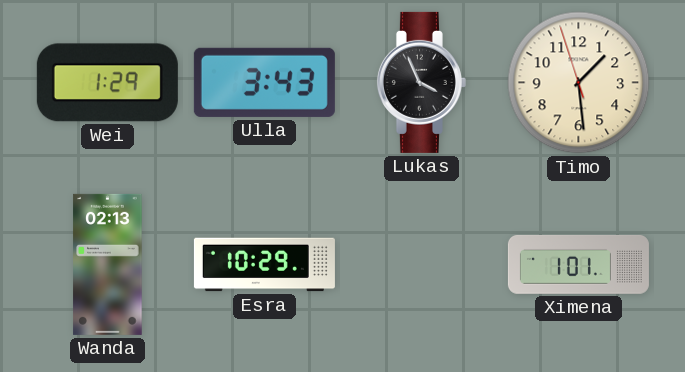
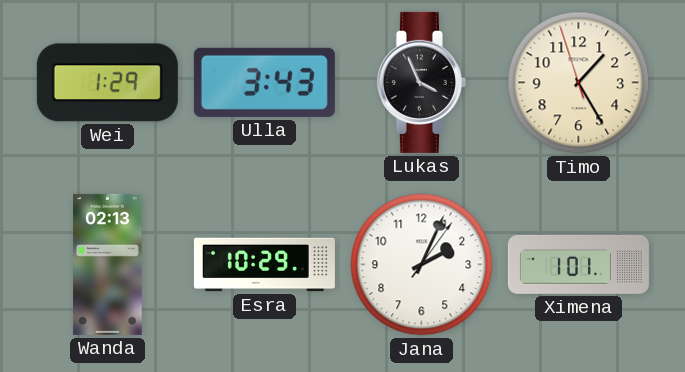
Timo: 1:28 -> 1:24
Jana: none -> 2:04
